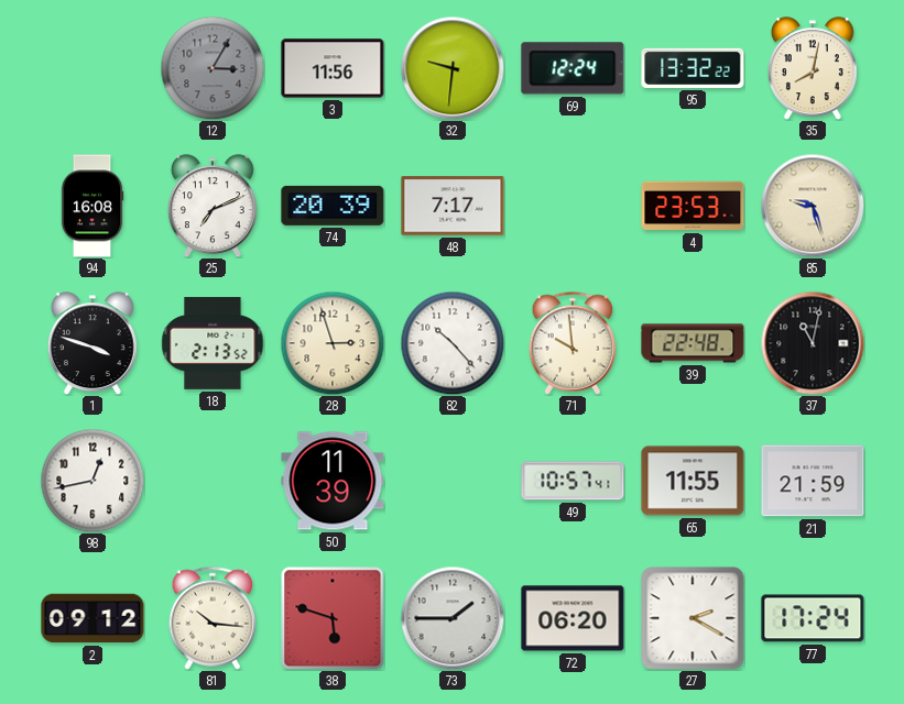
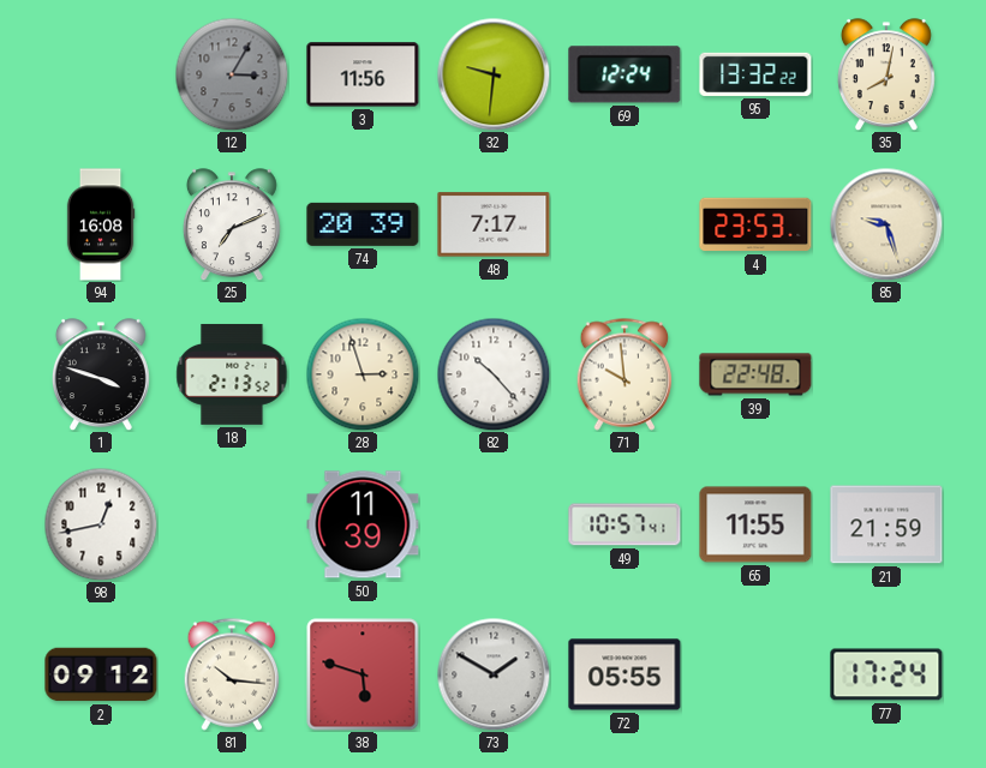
37: 11:02 -> none
73: 1:45 -> 1:50
72: 06:20 -> 05:55
27: 2:20 -> none
